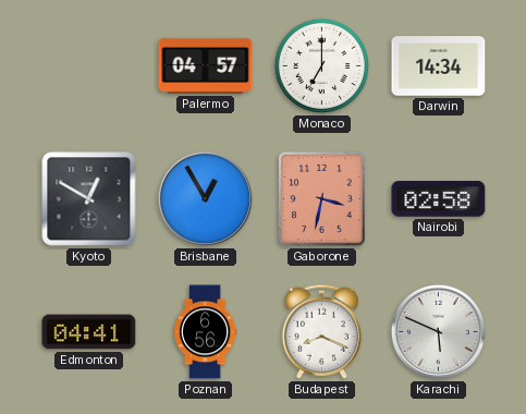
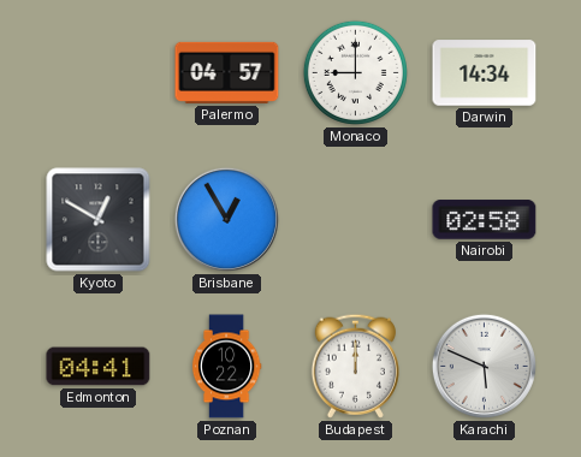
Monaco: 7:00 -> 9:00
Gaborone: 3:32 -> none
Poznan: 6:56 -> 10:22
Budapest: 8:19 -> 12:00
